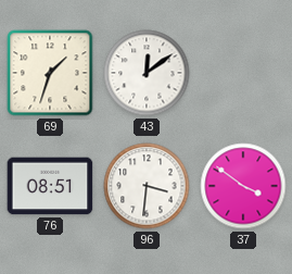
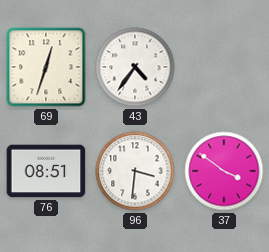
69: 1:33 -> 12:33
43: 12:09 -> 4:36
